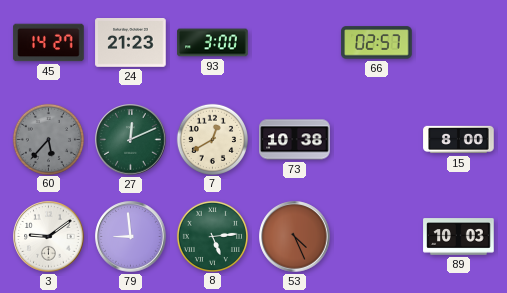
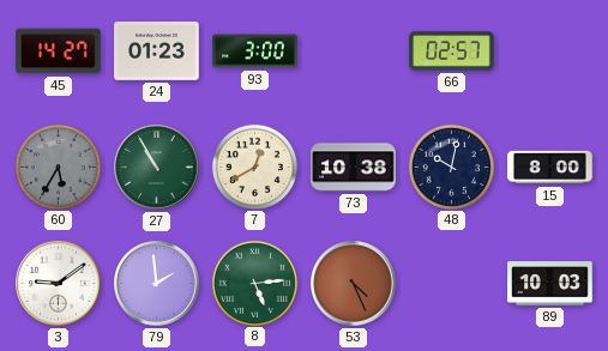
24: 21:23 -> 01:23
60: 5:37 -> 5:35
27: 12:11 -> 10:55
48: none -> 10:02
79: 8:59 -> 1:59
